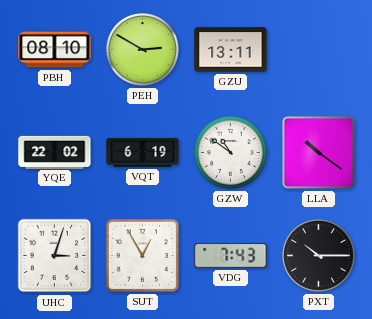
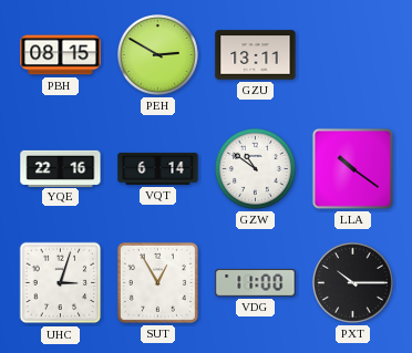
PBH: 08:10 -> 08:15
YQE: 22:02 -> 22:16
VQT: 6:19 -> 6:14
VDG: 7:43 -> 11:00
